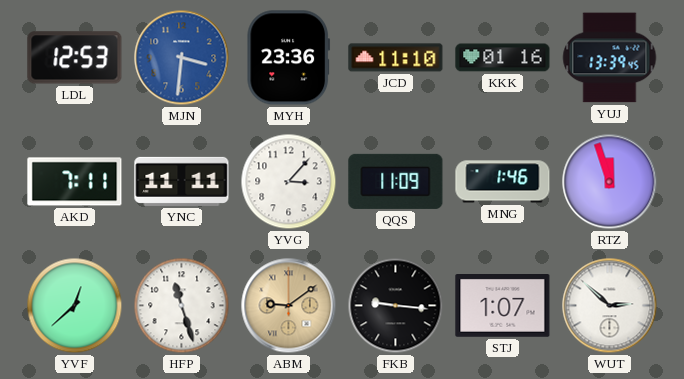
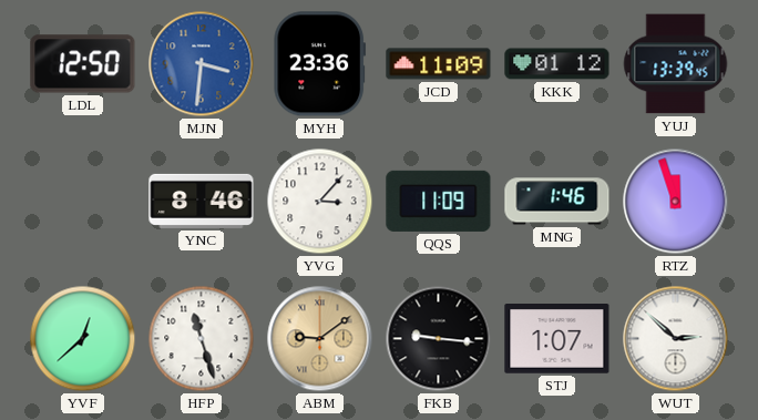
LDL: 12:53 -> 12:50
JCD: 11:10 -> 11:09
KKK: 01:16 -> 01:12
AKD: 7:11 -> none
YNC: 11:11 -> 8:46
